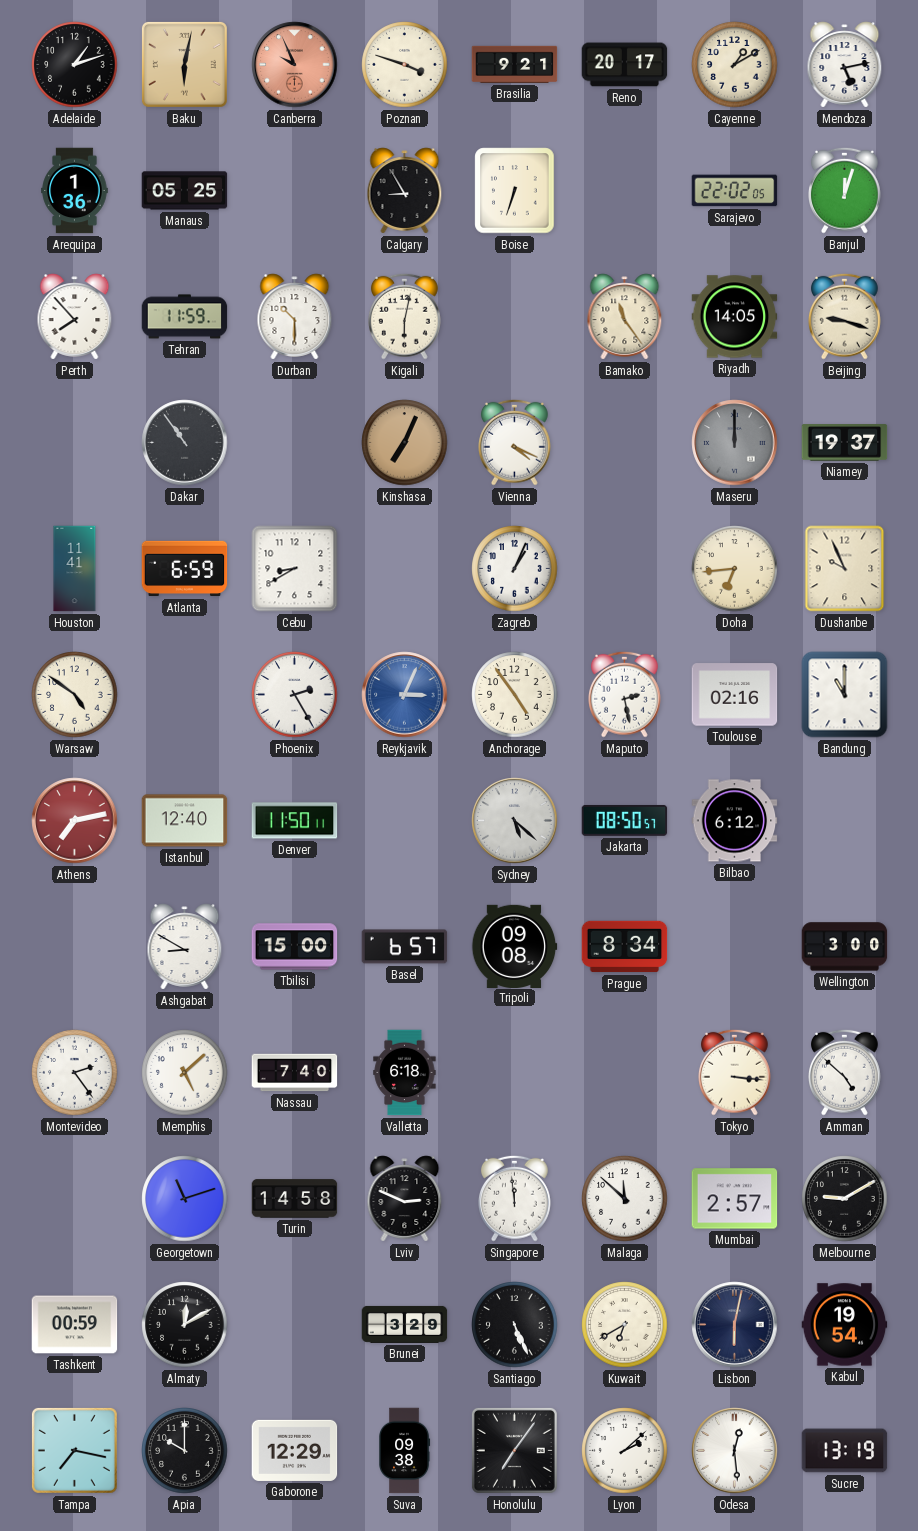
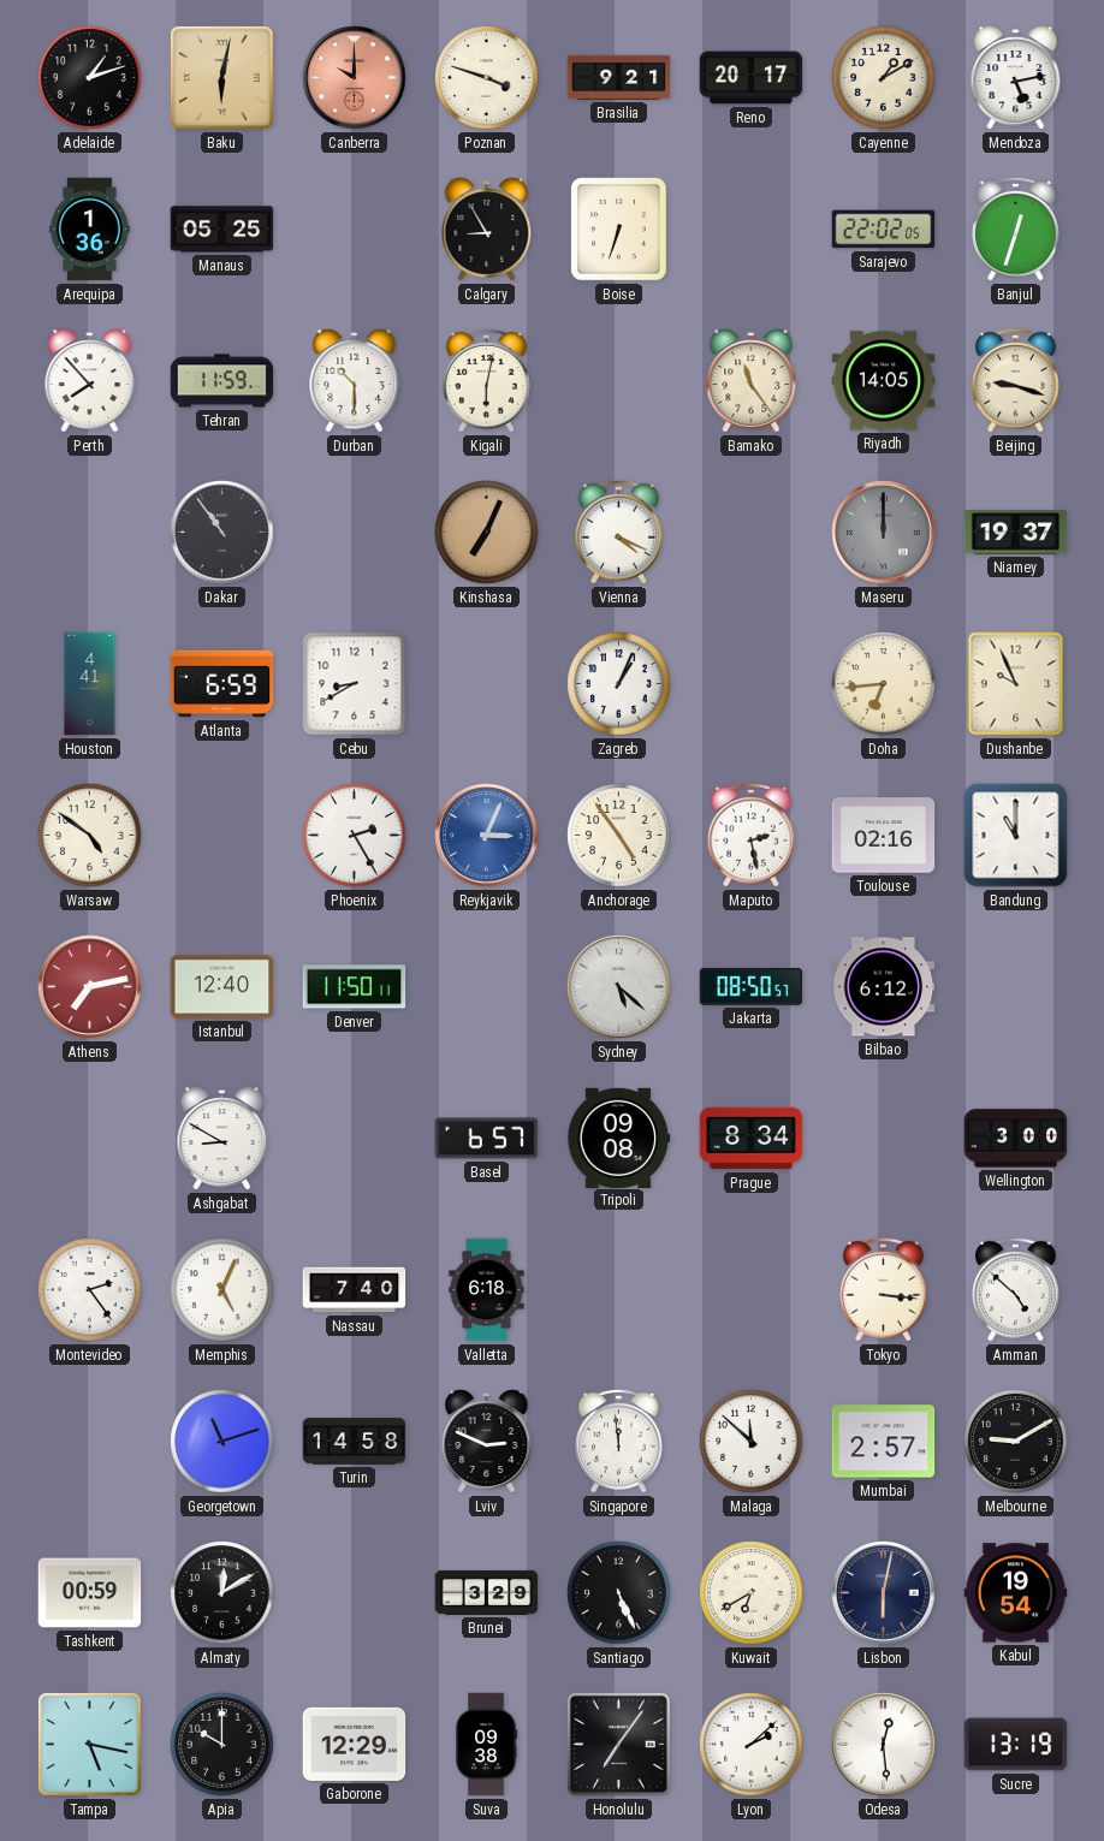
Canberra: 9:56 -> 10:00
Banjul: 12:03 -> 12:33
Houston: 11:41 -> 4:41
Tbilisi: 15:00 -> none
Memphis: 5:08 -> 5:04
Tampa: 7:17 -> 5:17
